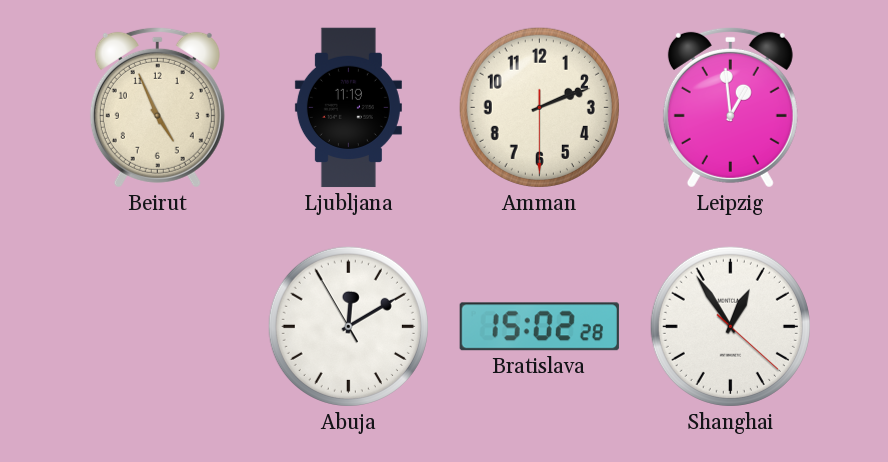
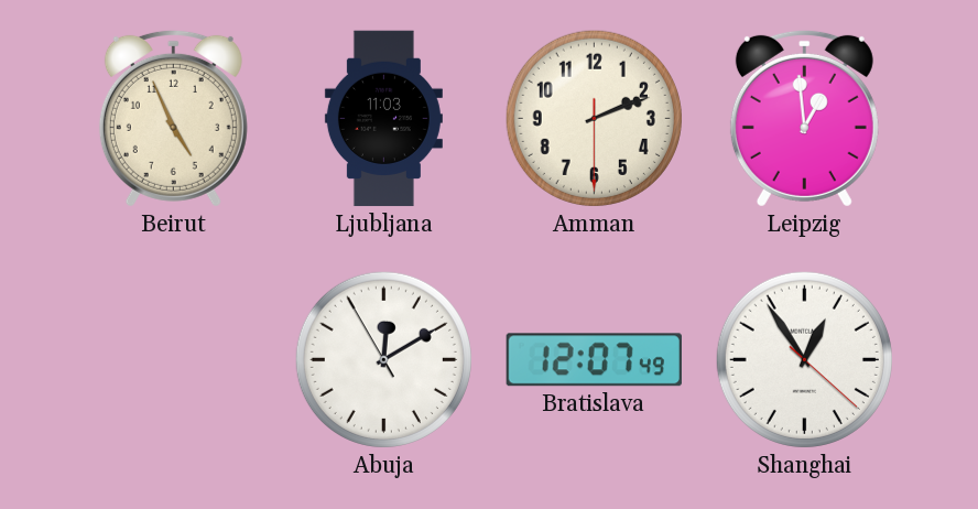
Ljubljana: 11:19 -> 11:03
Bratislava: 15:02 -> 12:07
